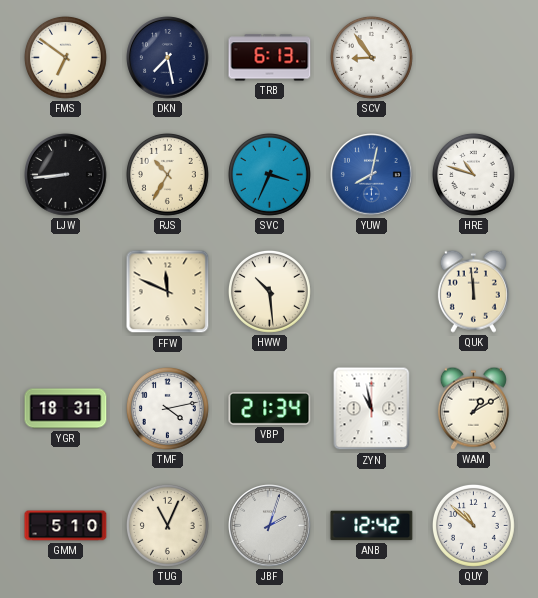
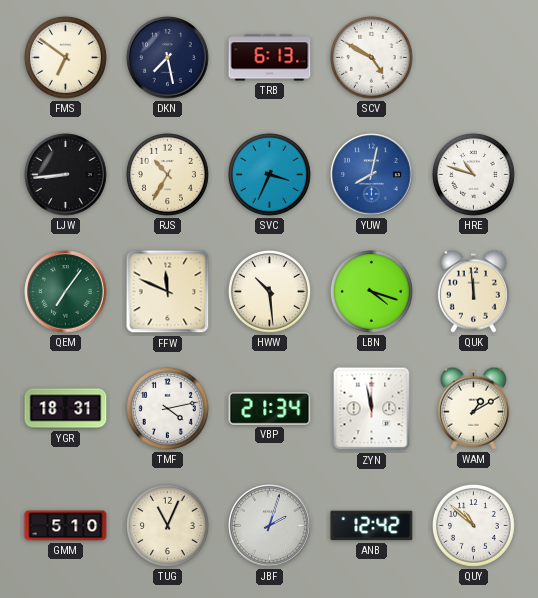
SCV: 8:54 -> 4:50
QEM: none -> 7:06
LBN: none -> 4:18
ZYN: 10:58 -> 11:58
